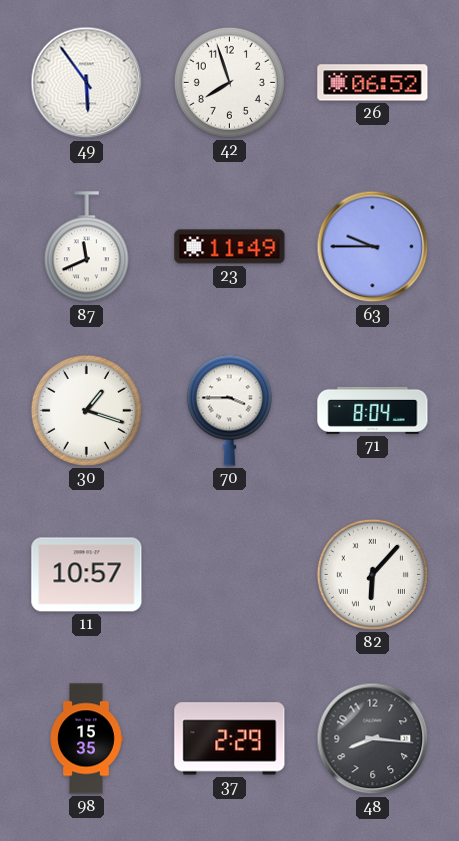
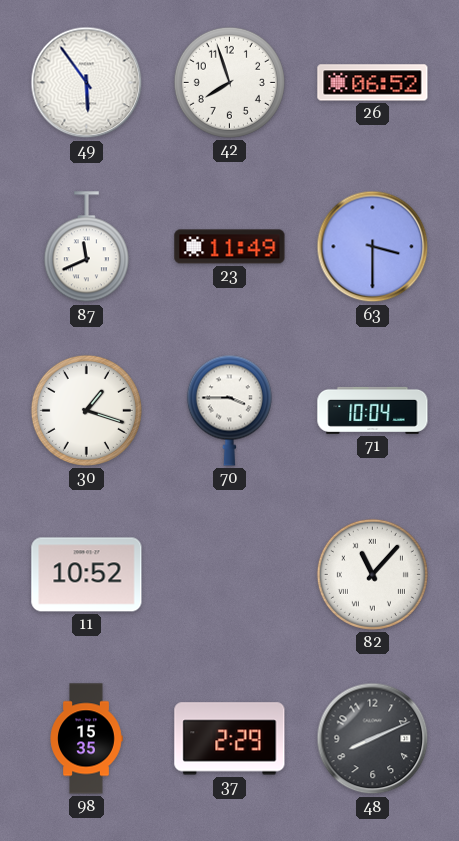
63: 9:45 -> 3:30
71: 8:04 -> 10:04
11: 10:57 -> 10:52
82: 6:07 -> 11:07
48: 8:16 -> 8:11
